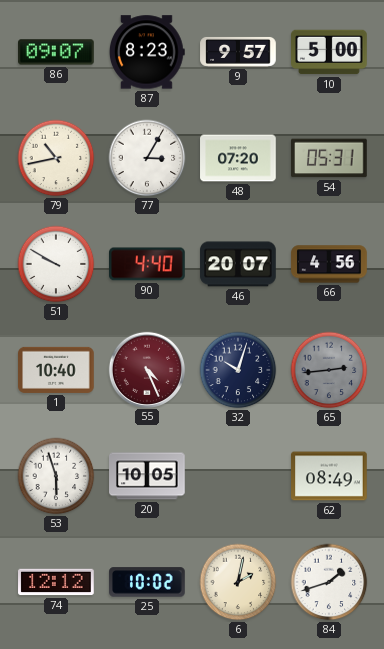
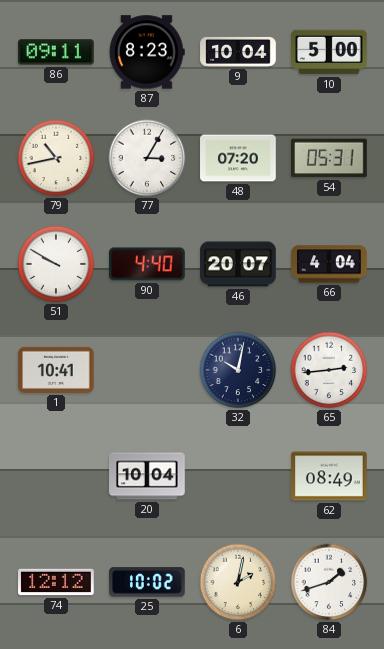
86: 09:07 -> 09:11
9: 9:57 -> 10:04
66: 4:56 -> 4:04
1: 10:40 -> 10:41
55: 4:26 -> none
32: 10:03 -> 10:02
65 dial: grey -> white
53: 5:57 -> none
20: 10:05 -> 10:04
